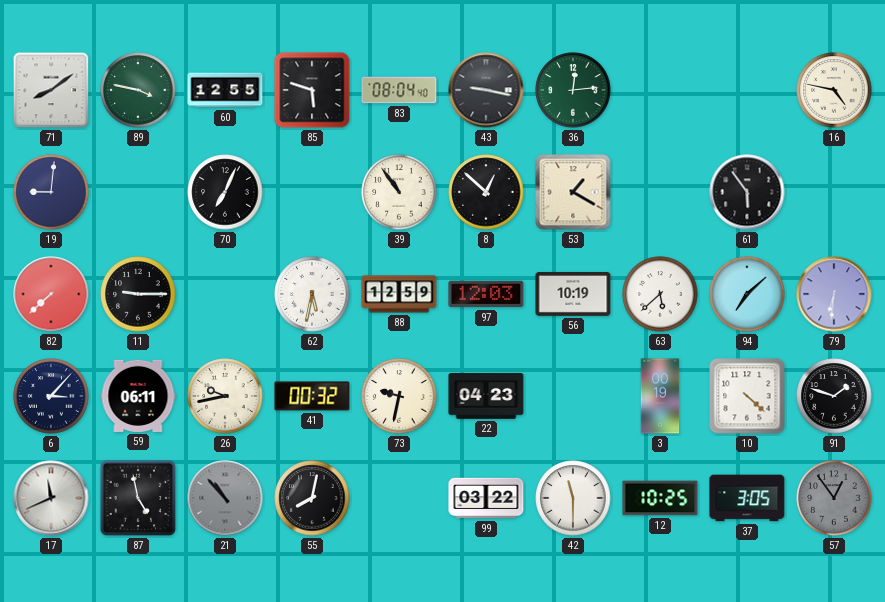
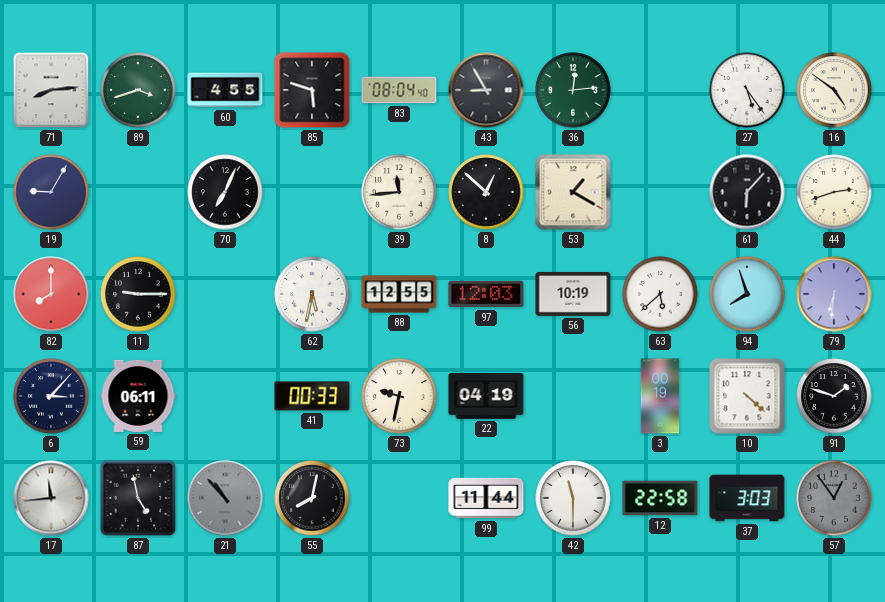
71: 8:09 -> 8:14
89: 3:47 -> 3:42
60: 12:55 -> 4:55
43: 9:17 -> 8:55
27: none -> 5:24
16: 4:47 -> 4:51
19: 9:01 -> 9:05
39: 10:54 -> 11:44
61: 5:54 -> 6:07
44: none -> 2:42
82: 7:38 -> 8:00
88: 12:59 -> 12:55
94: 7:08 -> 7:57
26: 9:43 -> none
41: 00:32 -> 00:33
22: 04:23 -> 04:19
17: 11:41 -> 11:44
99: 03:22 -> 11:44
12: 10:25 -> 22:58
37: 3:05 -> 3:03
